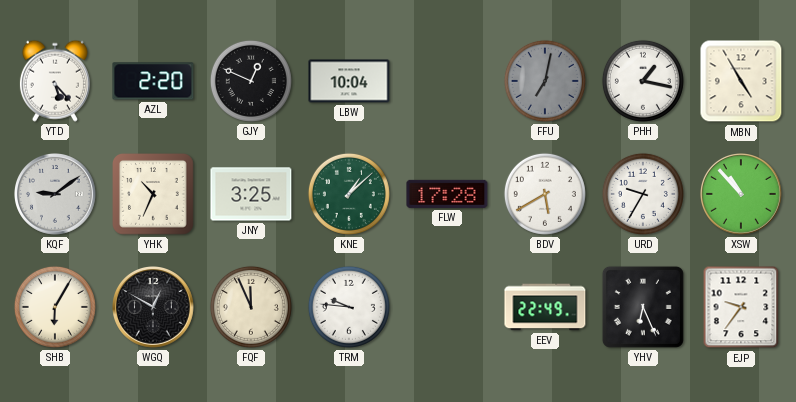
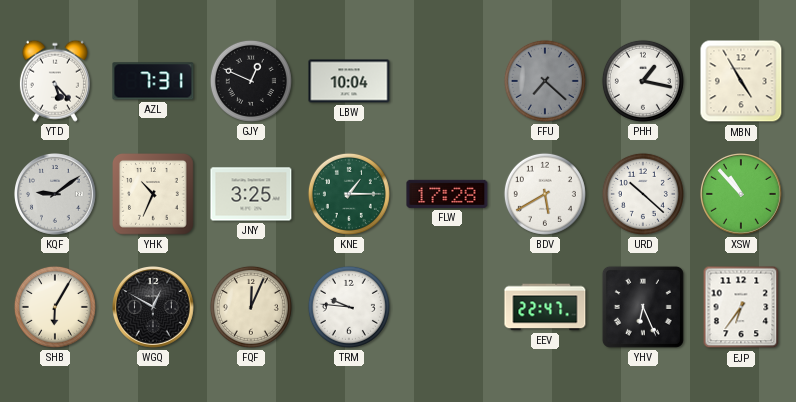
AZL: 2:20 -> 7:31
FFU: 7:02 -> 7:22
KNE: 1:08 -> 1:15
URD: 9:35 -> 10:22
FQF: 11:56 -> 12:04
EEV: 22:49 -> 22:47
EJP: 9:36 -> 6:36
